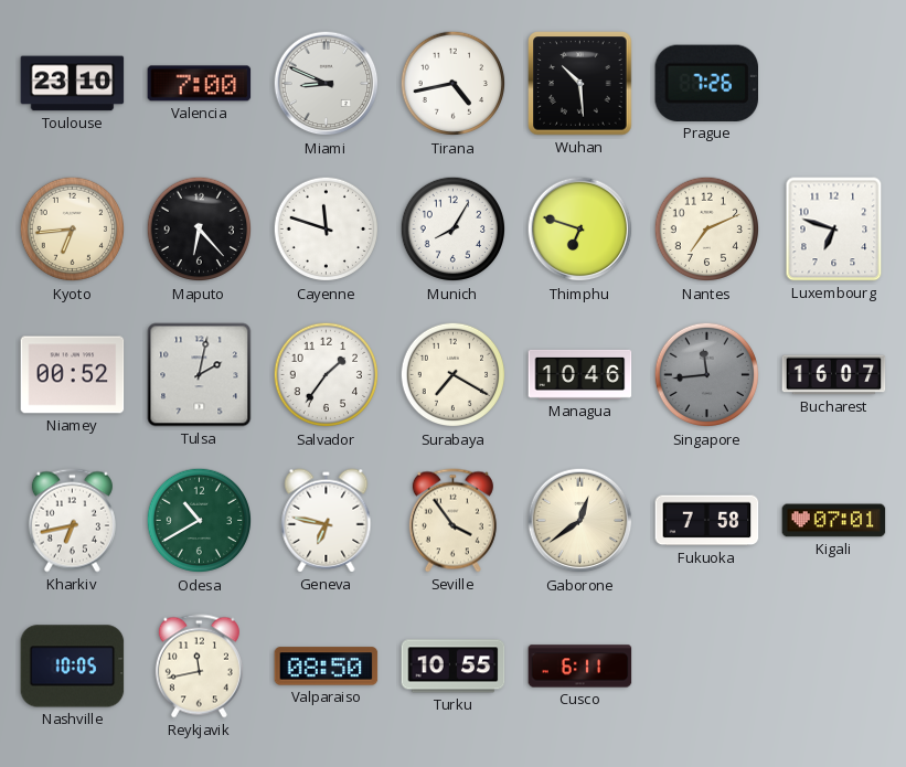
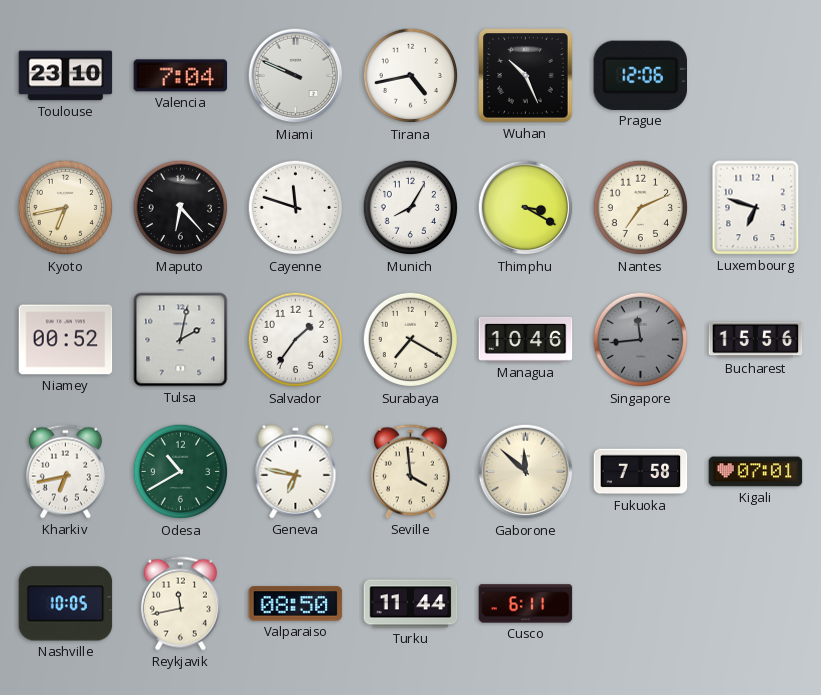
Valencia: 7:00 -> 7:04
Miami: 8:49 -> 9:49
Wuhan: 10:29 -> 10:26
Prague: 7:26 -> 12:06
Kyoto: 6:44 -> 6:43
Thimphu: 6:48 -> 3:20
Bucharest: 16:07 -> 15:56
Seville: 3:54 -> 3:59
Gaborone: 12:39 -> 11:52
Turku: 10:55 -> 11:44
